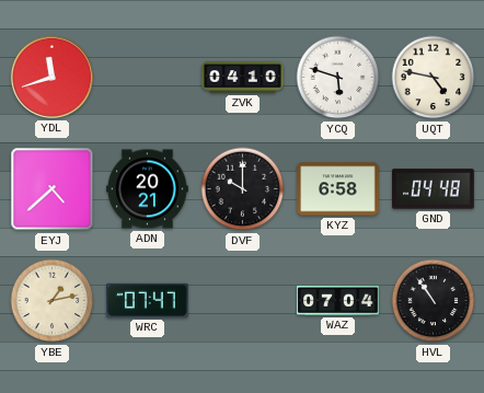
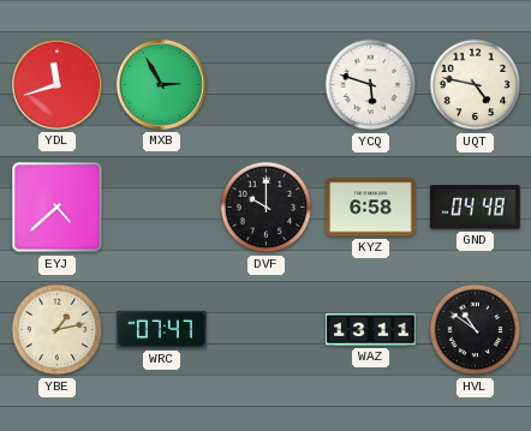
MXB: none -> 2:55
ZVK: 04:10 -> none
ADN: 20:21 -> none
WAZ: 07:04 -> 13:11
HVL: 10:54 -> 10:51
